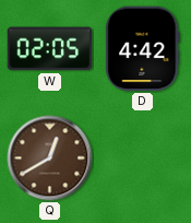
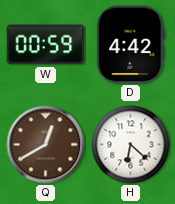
W: 02:05 -> 00:59
H: none -> 6:22
